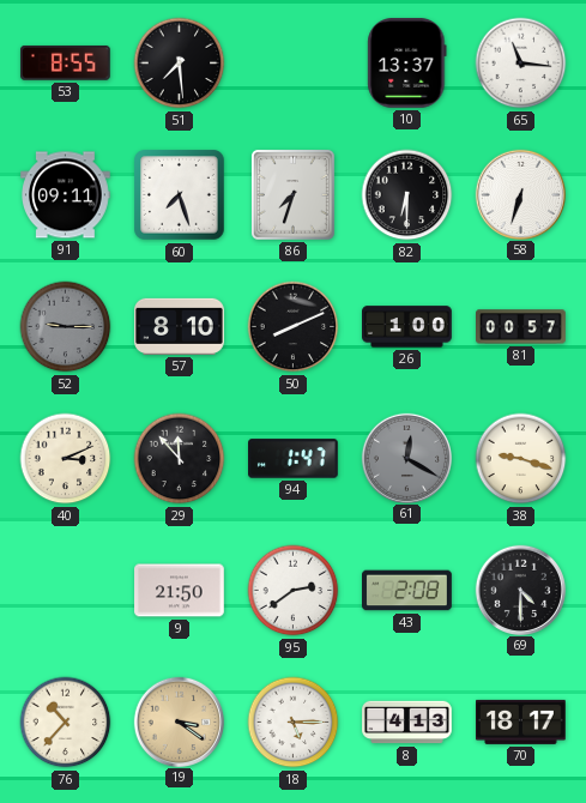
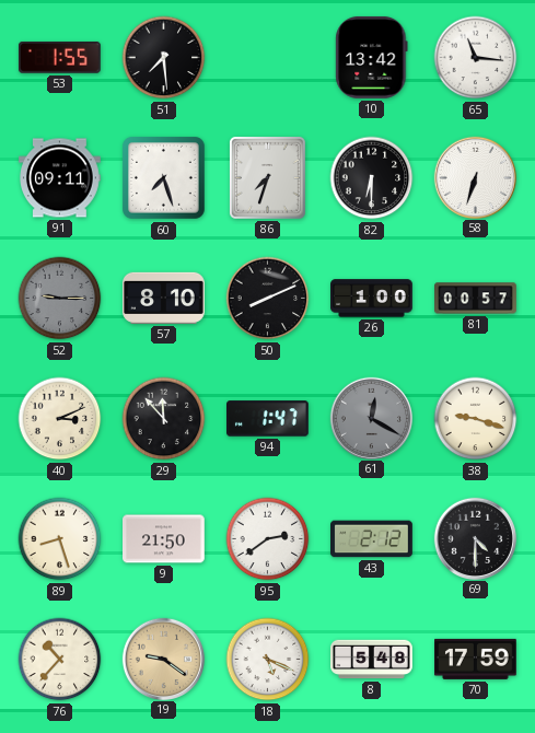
53: 8:55 -> 1:55
10: 13:37 -> 13:42
89: none -> 8:27
43: 2:08 -> 2:12
19: 3:21 -> 9:21
18: 5:15 -> 5:19
8: 4:13 -> 5:48
70: 18:17 -> 17:59
